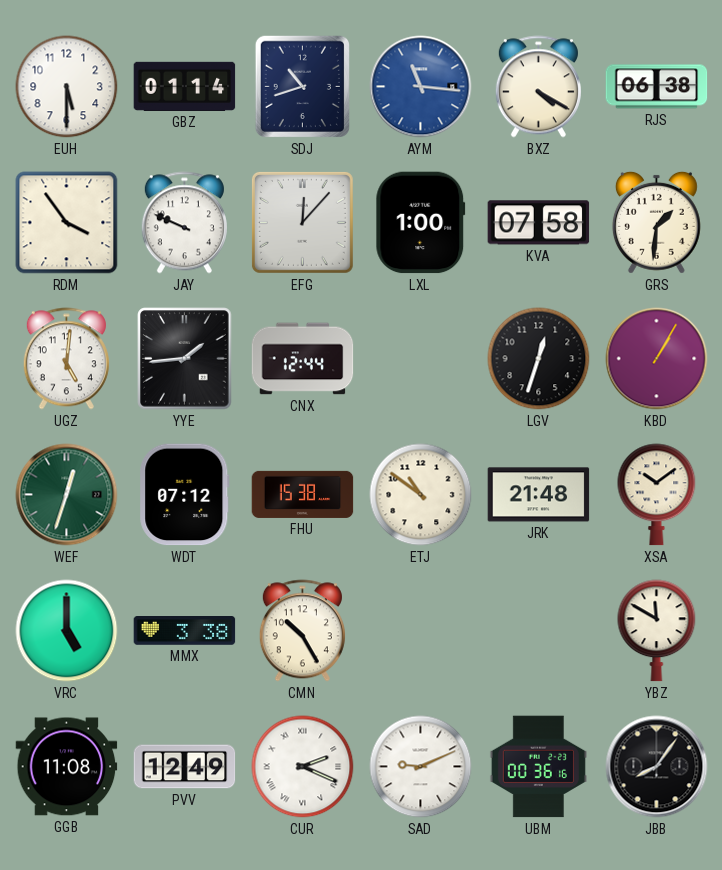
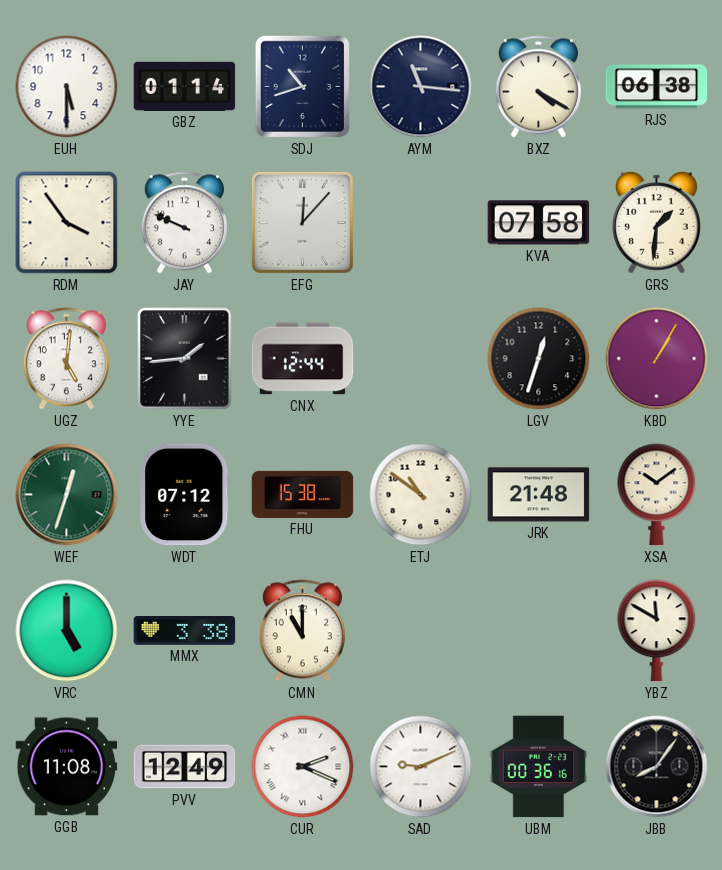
AYM dial: blue -> navy
LXL: 1:00 -> none
CMN: 10:25 -> 11:00
